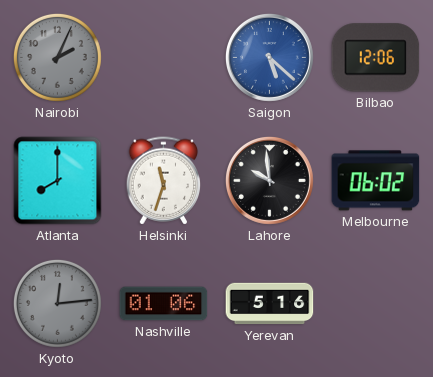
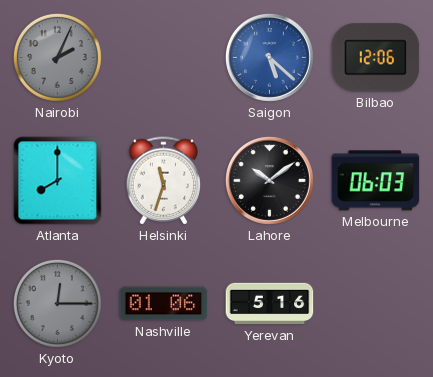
Lahore: 9:59 -> 10:09
Melbourne: 06:02 -> 06:03
Kyoto: 12:14 -> 12:15
